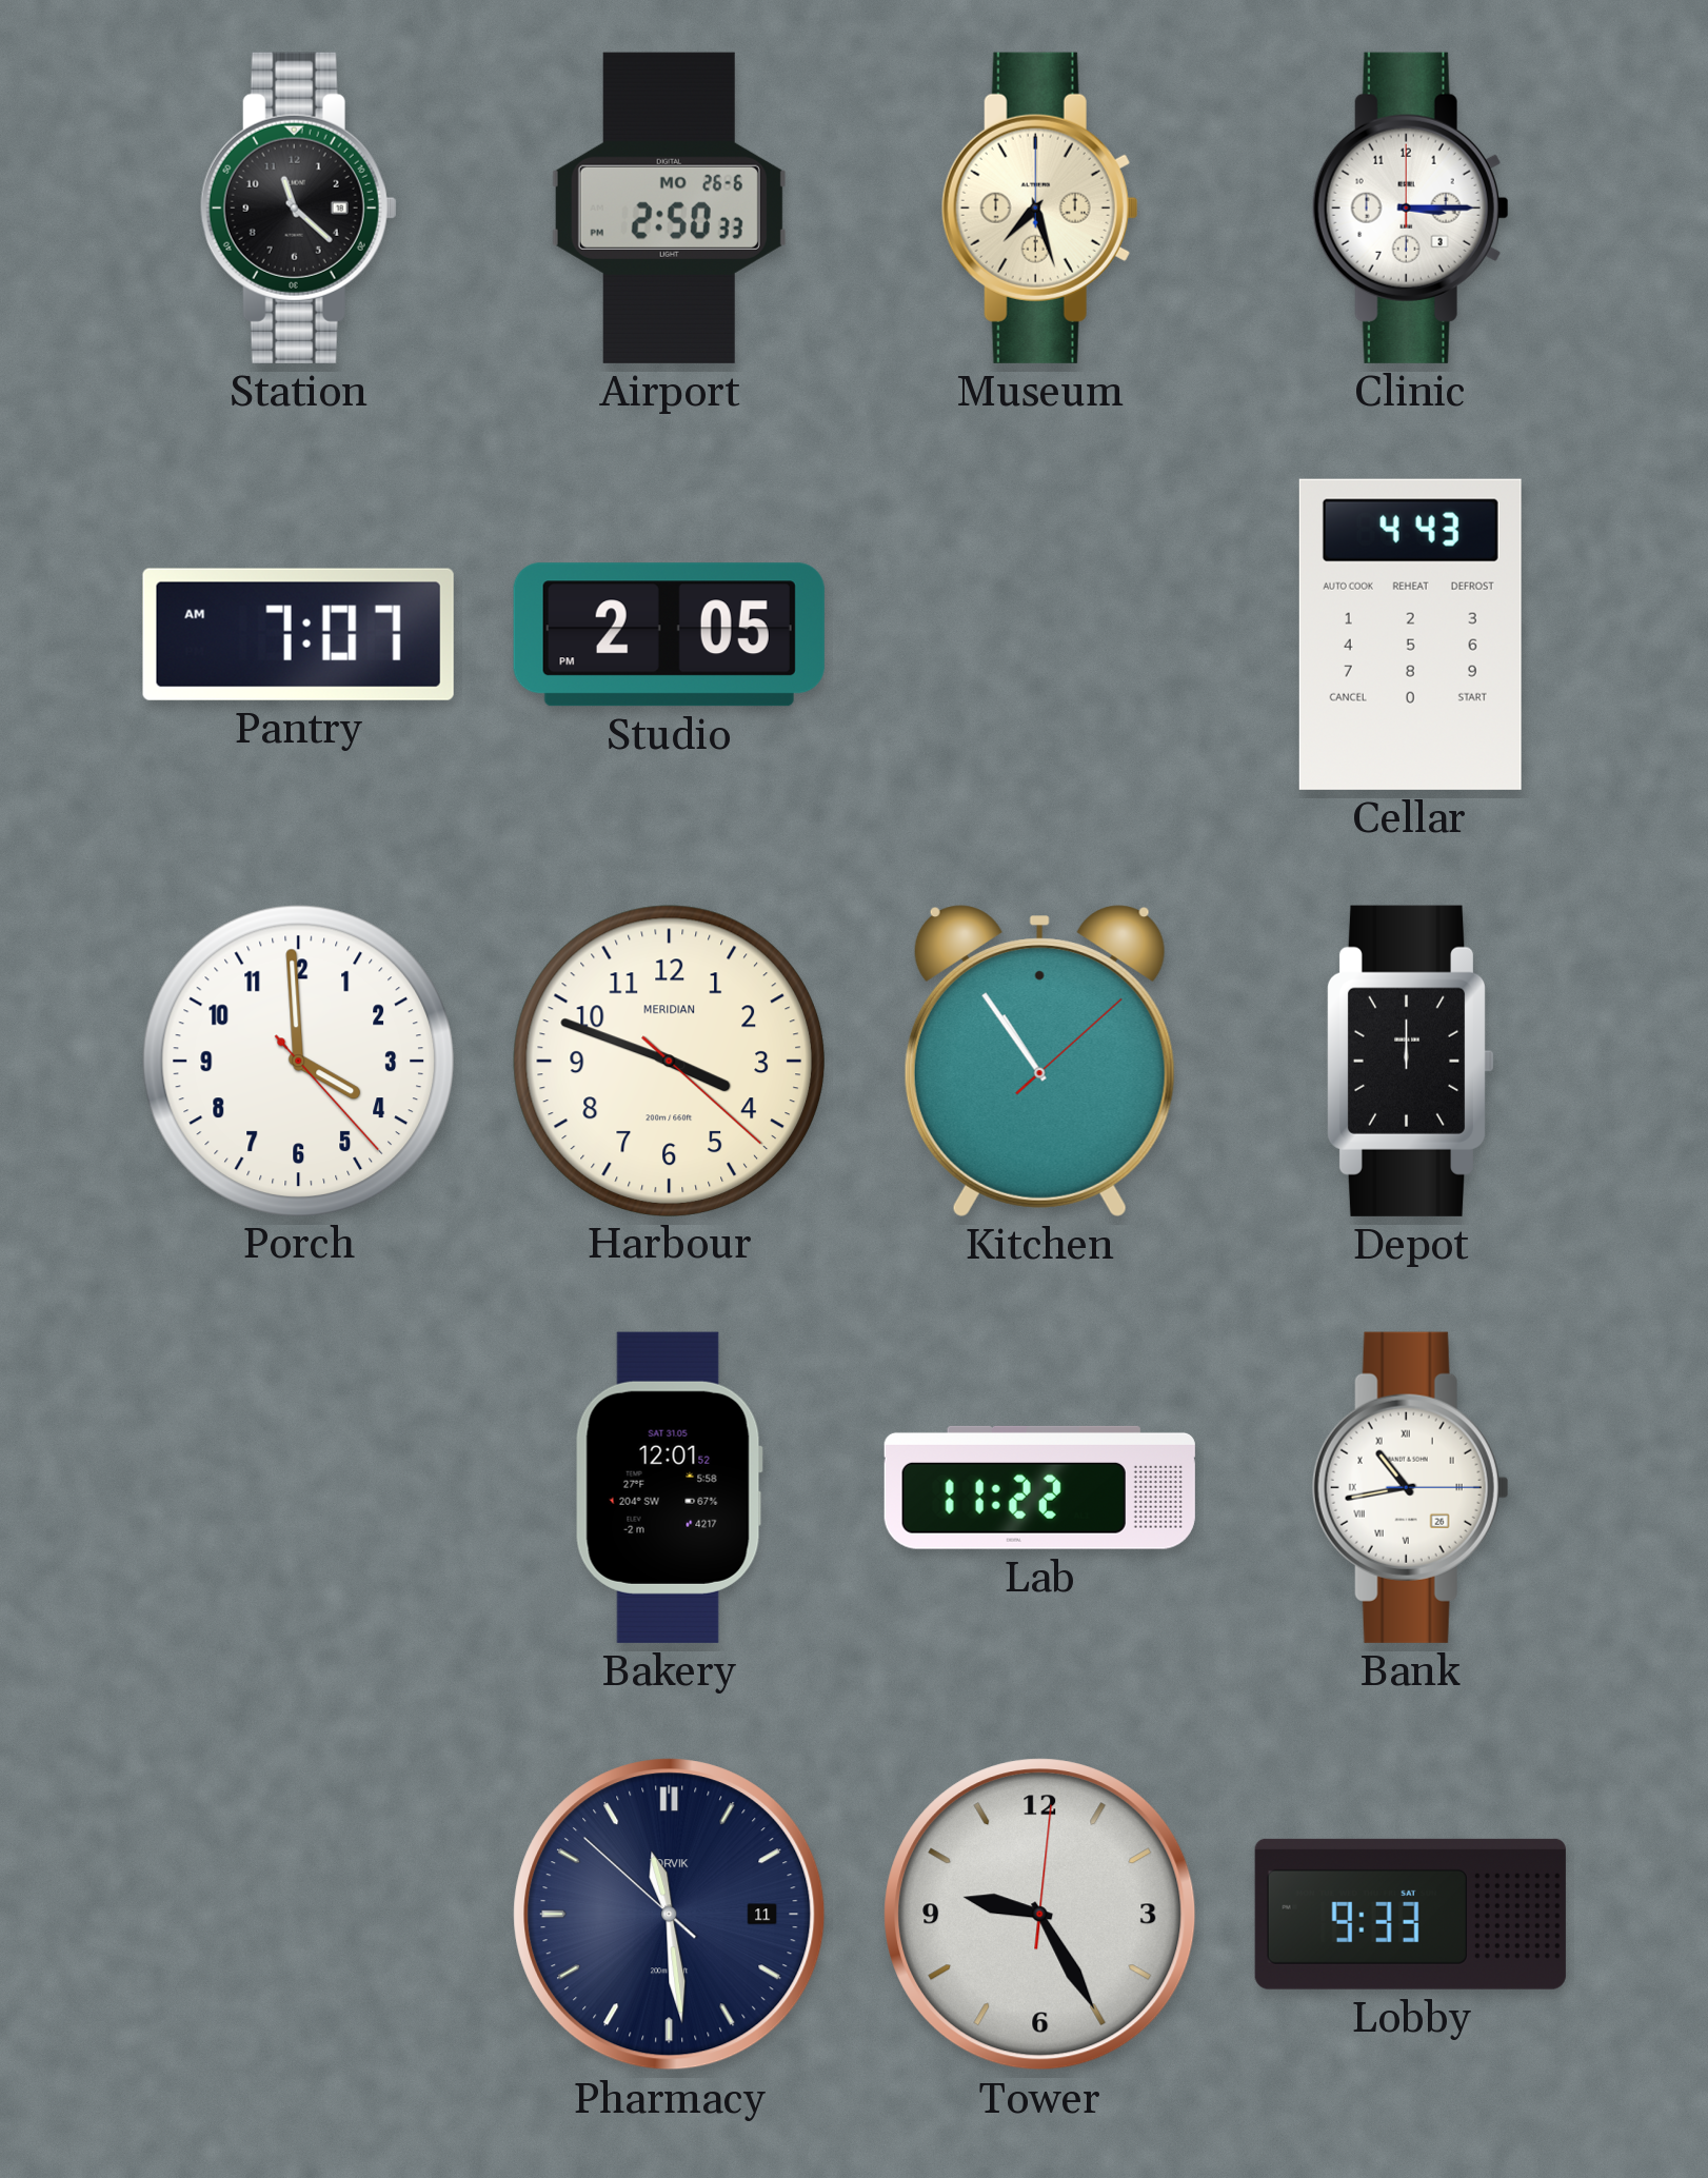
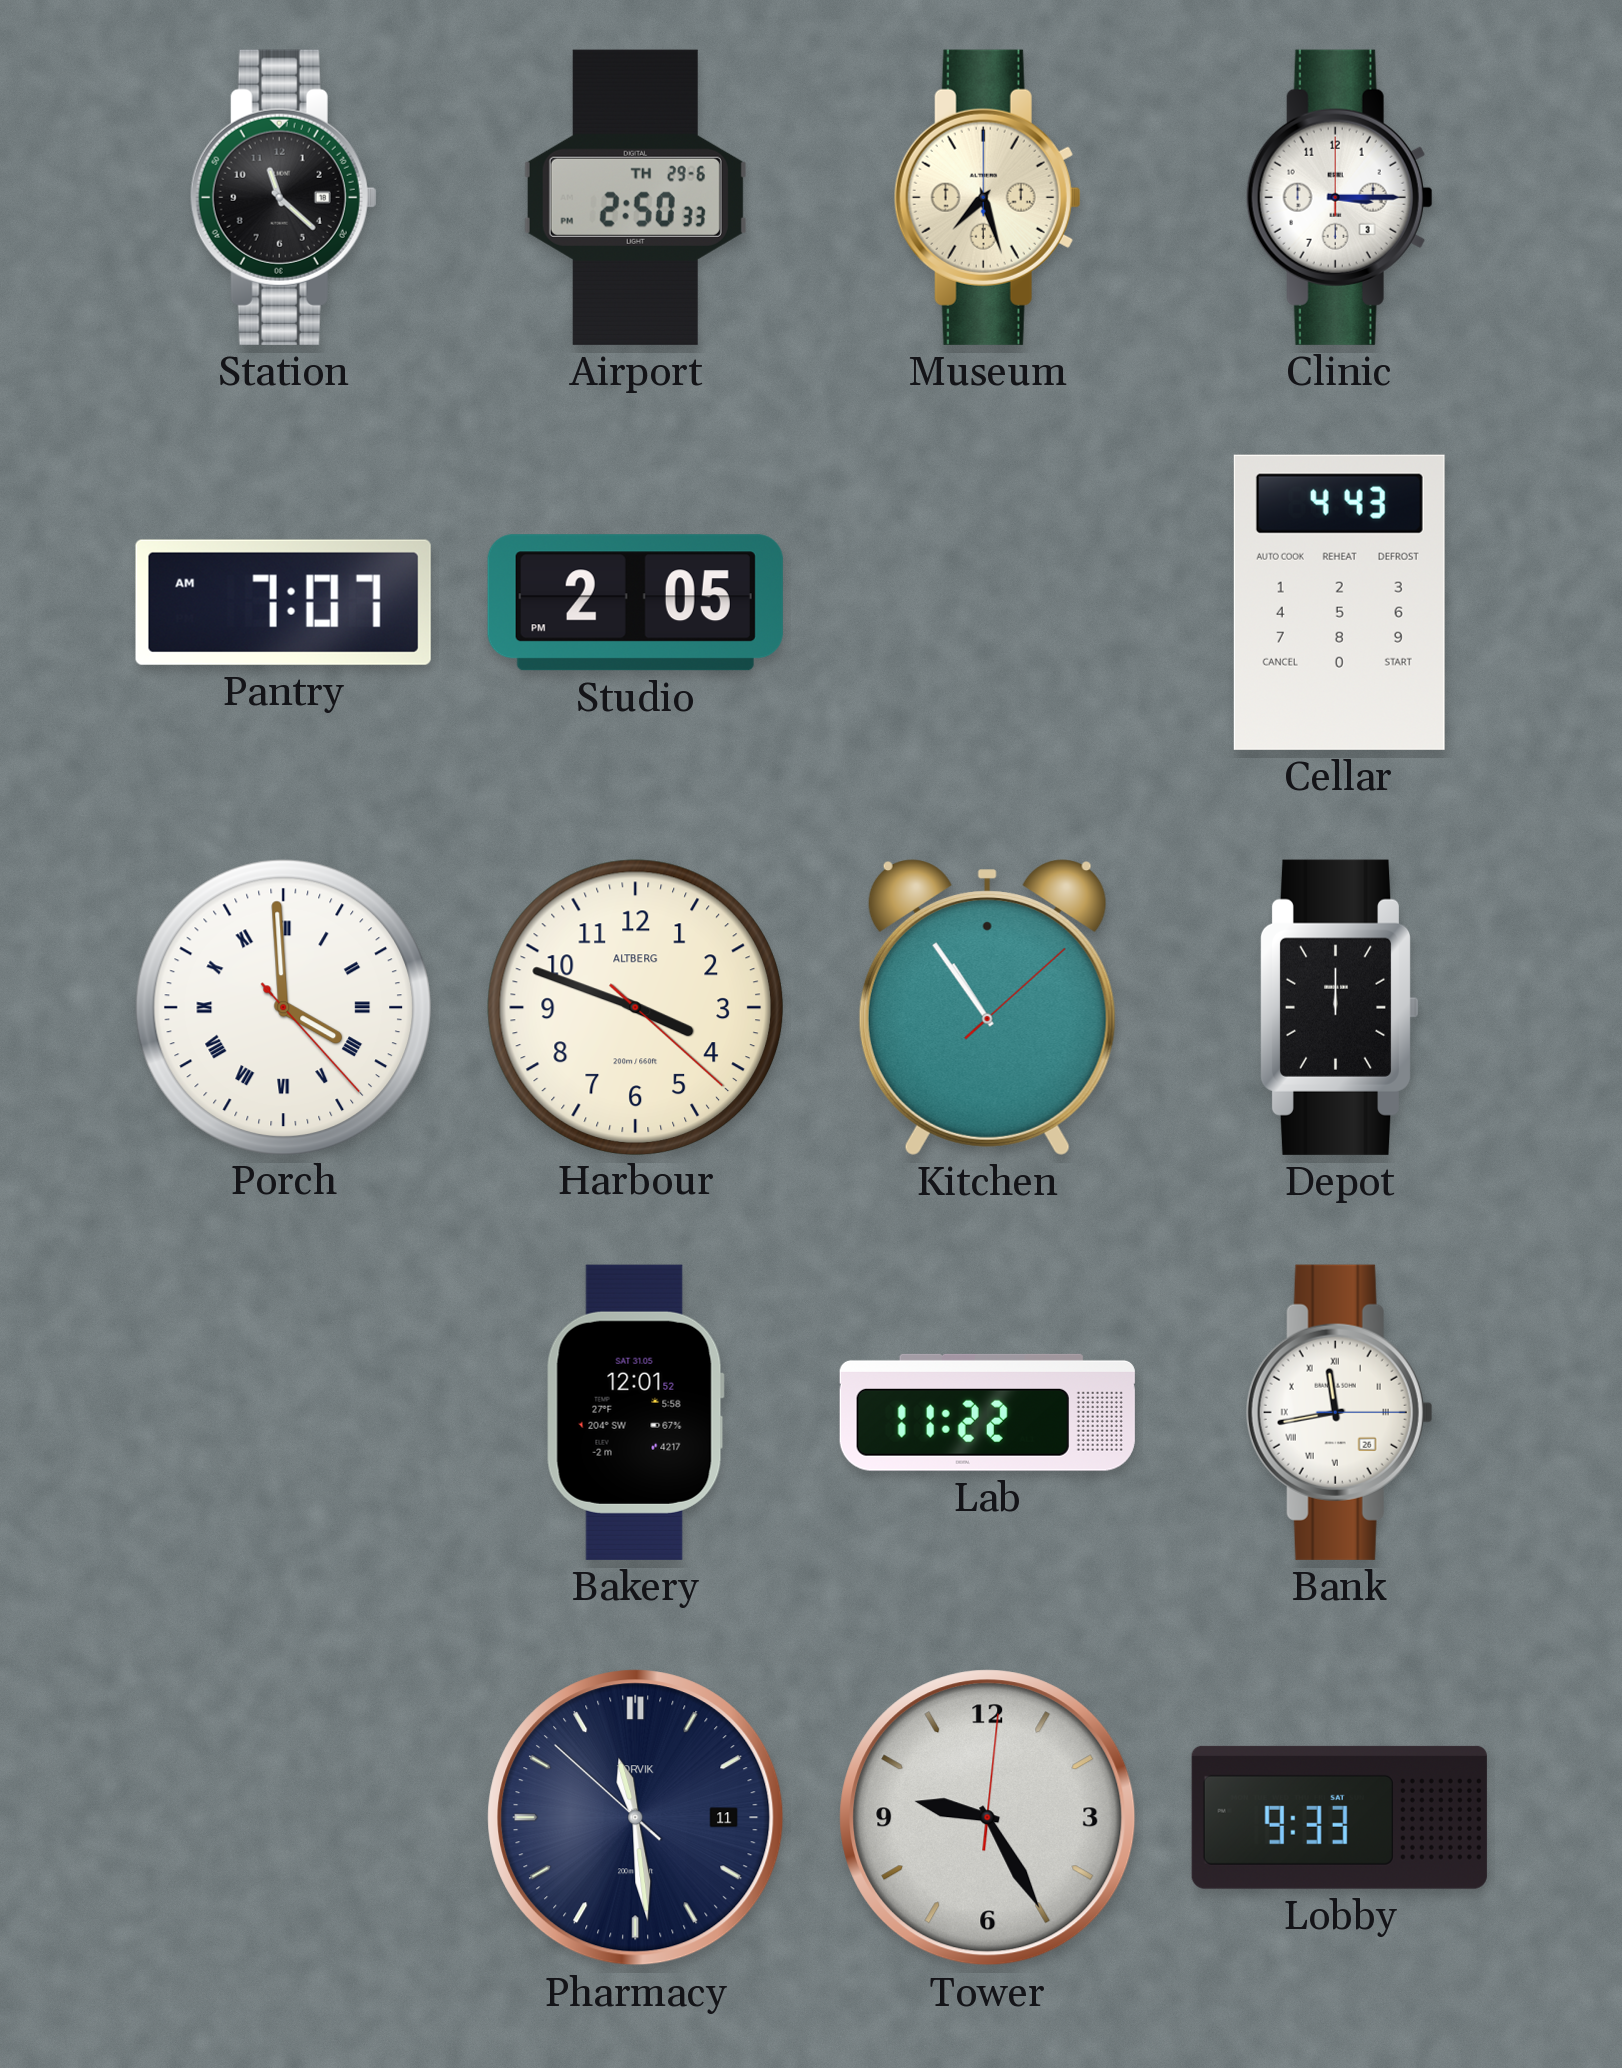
Airport date: MO 26-6 -> TH 29-6
Porch numerals: Arabic -> Roman
Harbour brand: MERIDIAN -> ALTBERG
Bank: 10:43 -> 11:43
